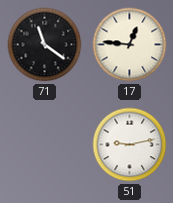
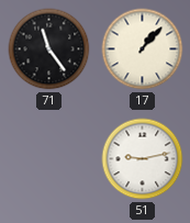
71: 11:21 -> 11:24
17: 12:46 -> 1:07
